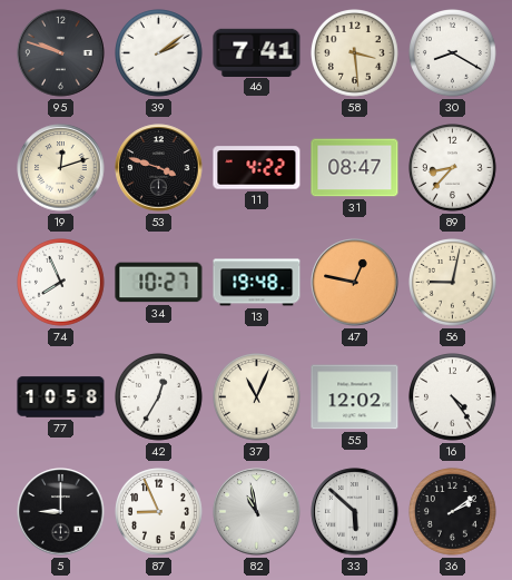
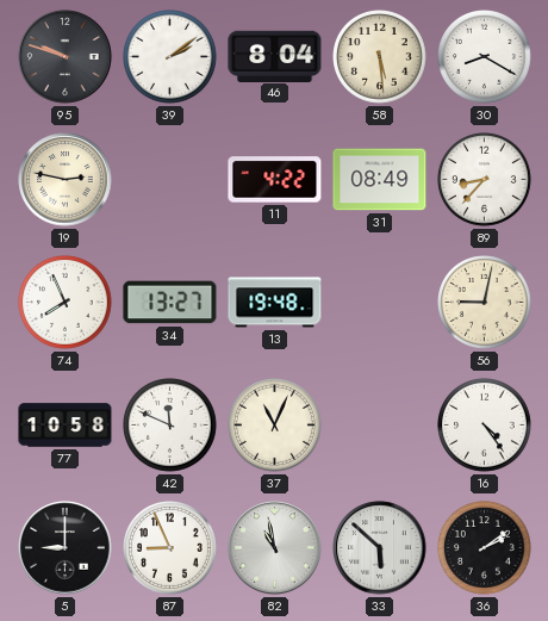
46: 7:41 -> 8:04
58: 3:29 -> 5:29
19: 12:12 -> 2:47
53: 3:48 -> none
31: 08:47 -> 08:49
34: 10:27 -> 13:27
47: 12:47 -> none
42: 12:35 -> 11:49
55: 12:02 -> none
